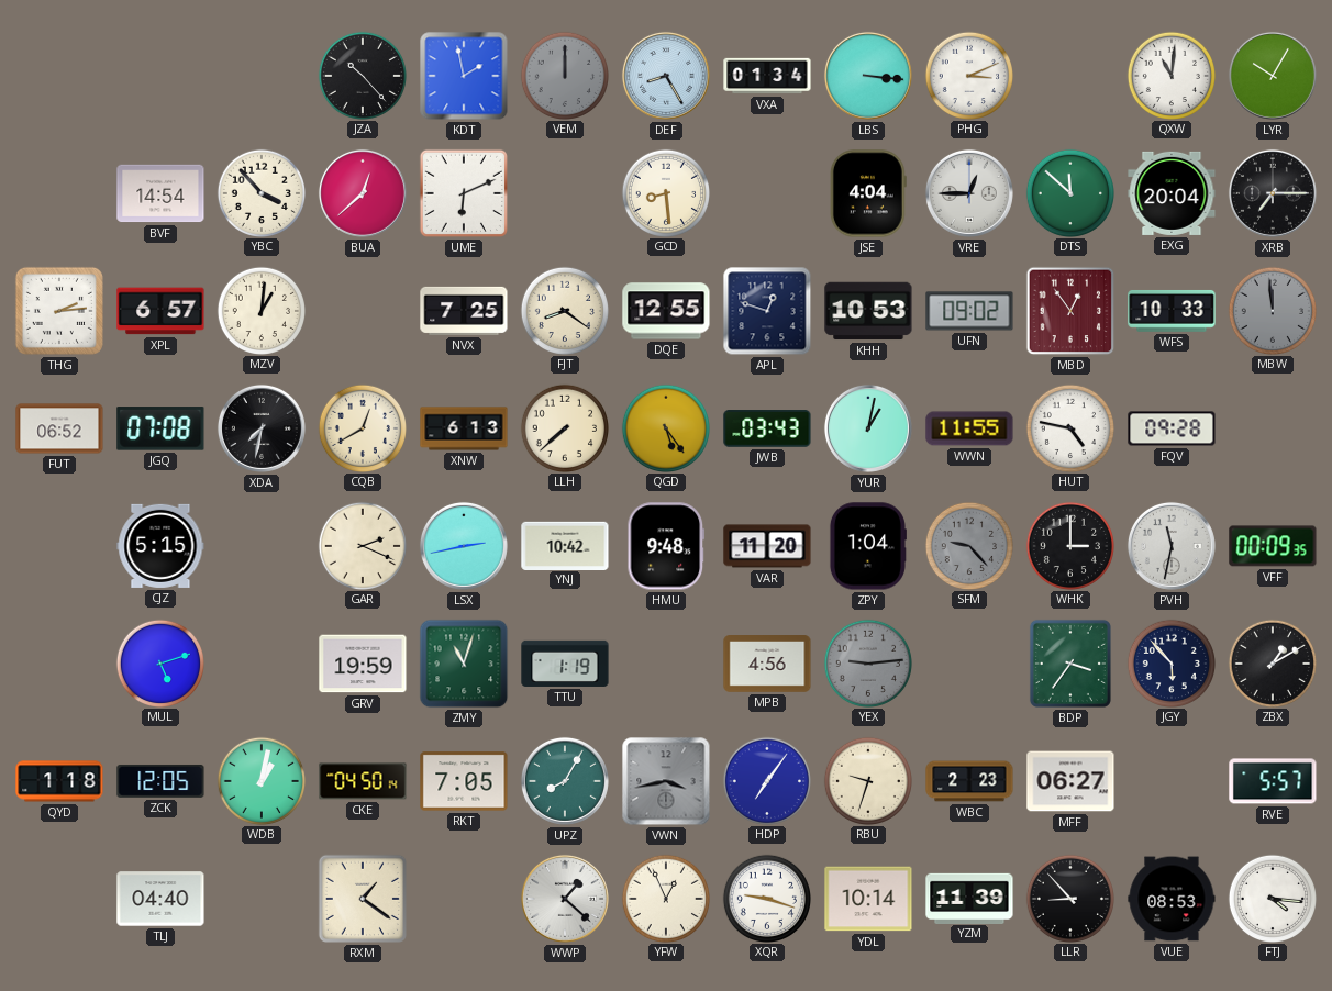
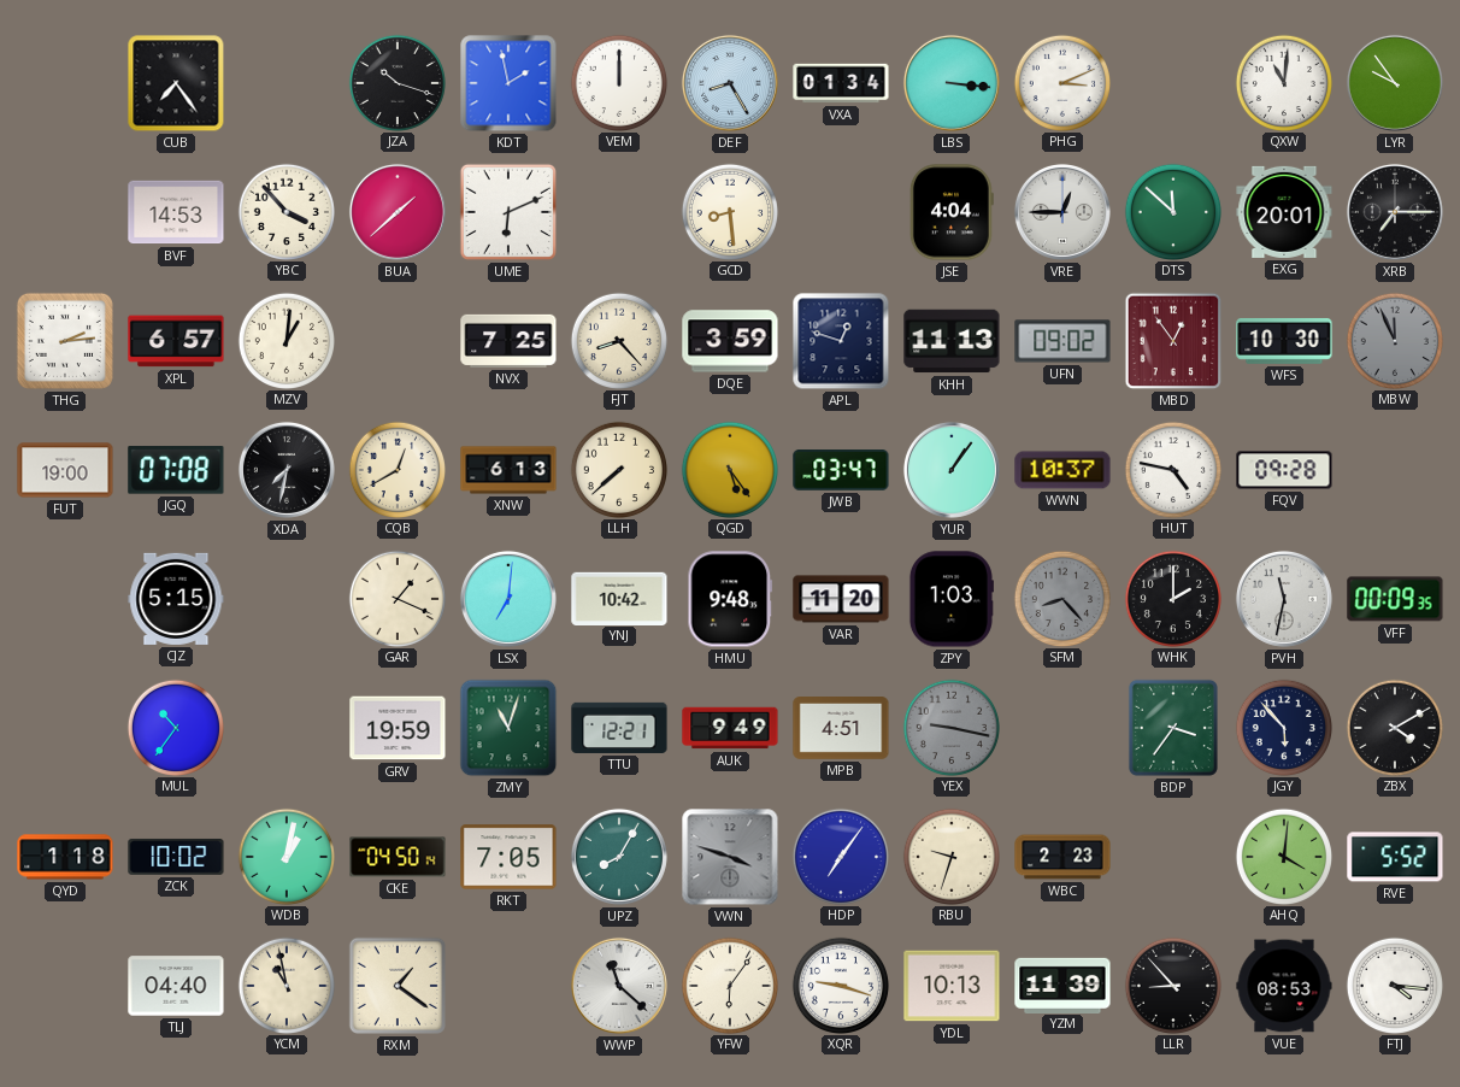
CUB: none -> 7:24
JZA: 10:23 -> 10:18
VEM dial: grey -> white
LYR: 10:05 -> 9:54
BVF: 14:54 -> 14:53
BUA: 12:38 -> 1:38
EXG: 20:04 -> 20:01
FJT: 8:21 -> 8:23
DQE: 12:55 -> 3:59
KHH: 10:53 -> 11:13
WFS: 10:33 -> 10:30
MBW: 11:59 -> 11:56
FUT: 06:52 -> 19:00
JWB: 03:43 -> 03:47
YUR: 1:02 -> 1:06
WWN: 11:55 -> 10:37
GAR: 2:19 -> 1:19
LSX: 2:43 -> 7:01
ZPY: 1:04 -> 1:03
SFM: 9:23 -> 8:23
WHK: 3:00 -> 2:00
MUL: 5:12 -> 10:36
TTU: 1:19 -> 12:21
AUK: none -> 9:49
MPB: 4:56 -> 4:51
YEX: 9:14 -> 9:17
ZBX: 1:10 -> 4:10
ZCK: 12:05 -> 10:02
VWN: 3:43 -> 3:48
MFF: 06:27 -> none
AHQ: none -> 4:01
RVE: 5:57 -> 5:52
YCM: none -> 10:58
WWP: 1:22 -> 11:22
YFW: 12:56 -> 6:06
YDL: 10:14 -> 10:13
